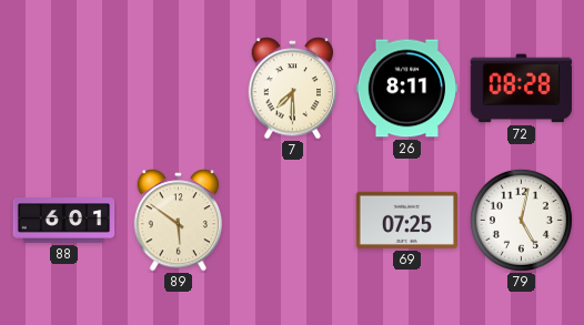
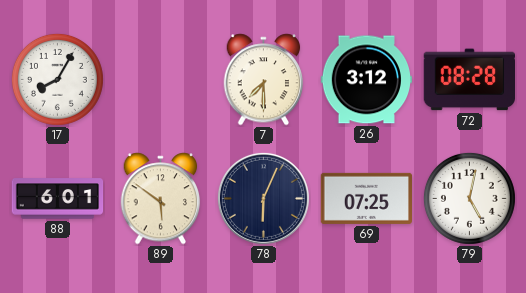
17: none -> 8:05
26: 8:11 -> 3:12
78: none -> 6:04
